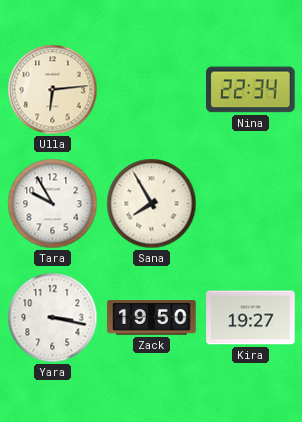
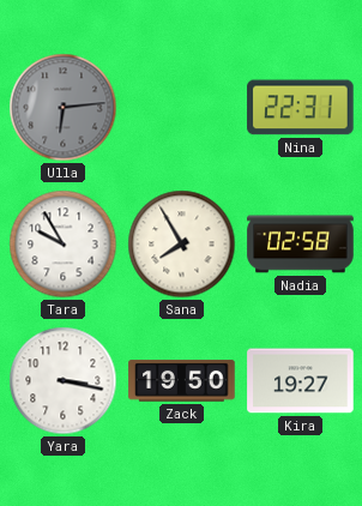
Ulla dial: cream -> grey
Nina: 22:34 -> 22:31
Nadia: none -> 02:58
